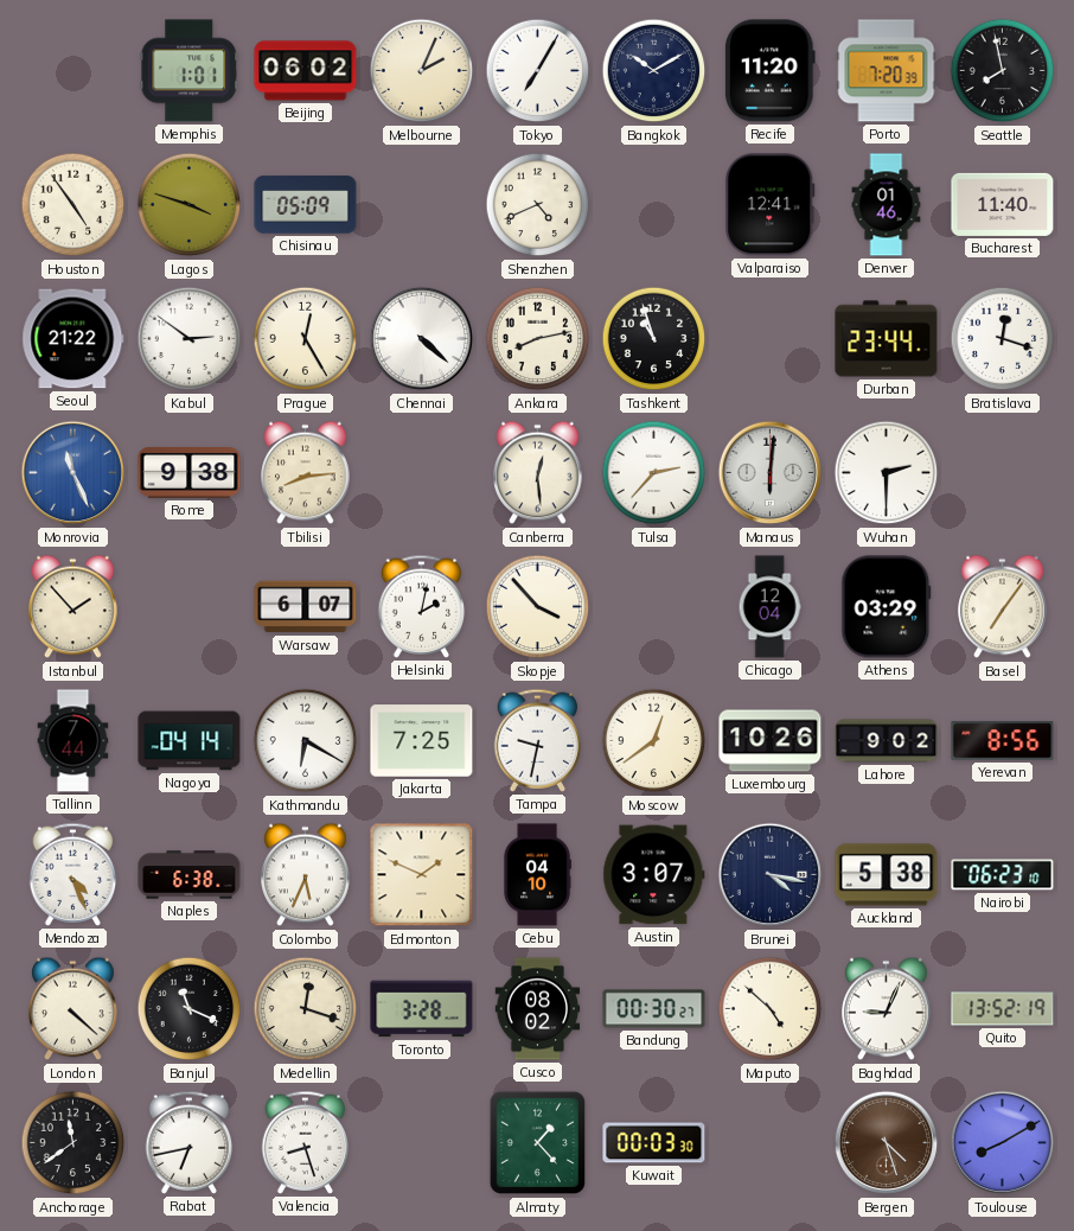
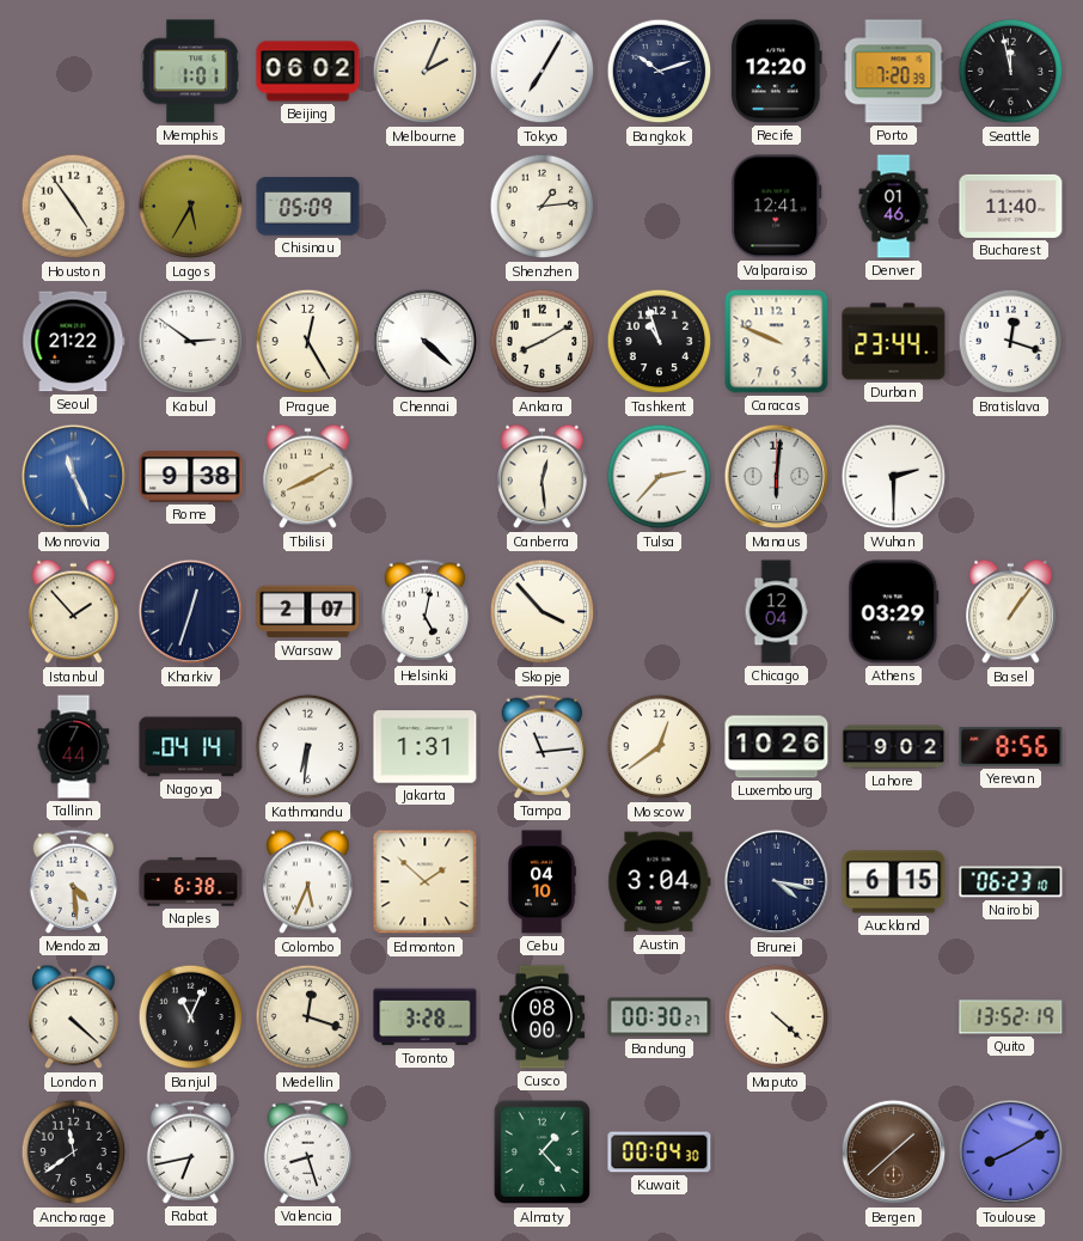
Bangkok: 10:10 -> 10:12
Recife: 11:20 -> 12:20
Seattle: 7:58 -> 11:58
Lagos: 3:48 -> 5:35
Shenzhen: 4:41 -> 1:14
Ankara: 8:13 -> 8:10
Caracas: none -> 9:49
Tbilisi: 8:14 -> 8:10
Kharkiv: none -> 12:33
Warsaw: 6:07 -> 2:07
Helsinki: 2:02 -> 5:02
Basel: 7:06 -> 1:06
Kathmandu: 6:20 -> 6:31
Jakarta: 7:25 -> 1:31
Tampa: 9:32 -> 11:14
Mendoza: 4:26 -> 4:29
Edmonton: 1:49 -> 1:52
Austin: 3:07 -> 3:04
Auckland: 5:38 -> 6:15
Banjul: 11:19 -> 11:04
Cusco: 08:02 -> 08:00
Maputo: 4:52 -> 4:22
Baghdad: 9:04 -> none
Kuwait: 00:03 -> 00:04
Bergen: 4:27 -> 1:38
